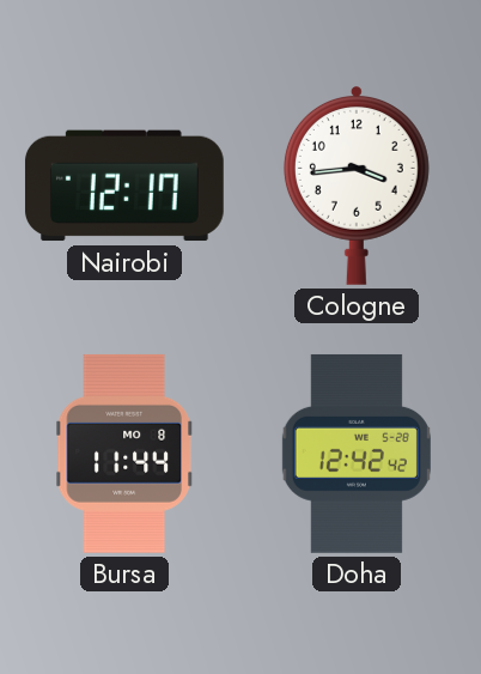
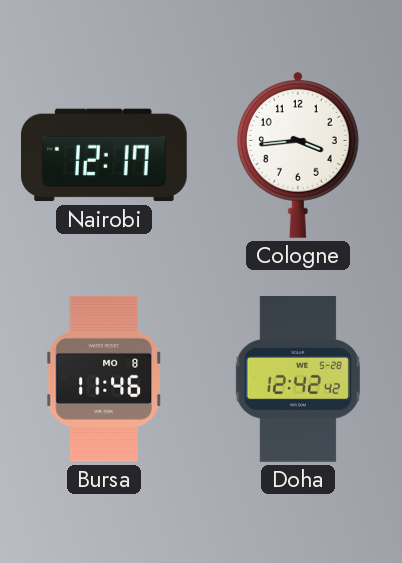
Bursa: 11:44 -> 11:46
